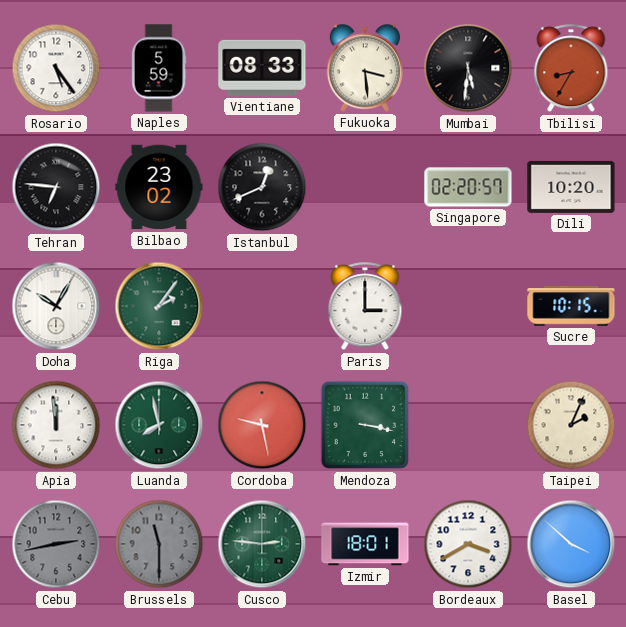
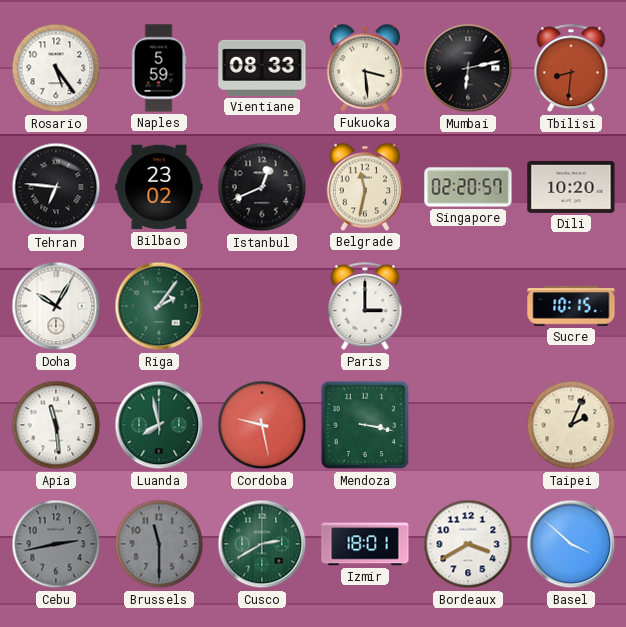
Mumbai: 5:31 -> 6:13
Tbilisi: 8:35 -> 8:31
Belgrade: none -> 11:32
Apia: 11:59 -> 11:29
Cusco: 2:46 -> 2:40
